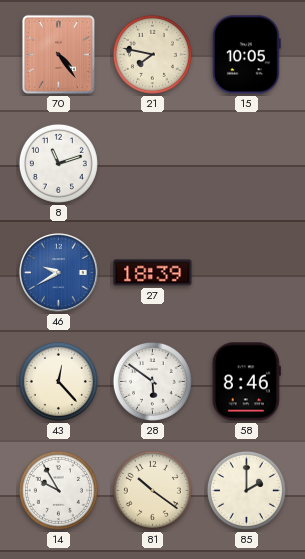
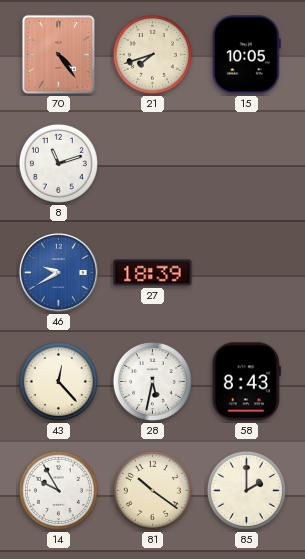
21: 7:47 -> 7:42
28: 5:51 -> 5:32
58: 8:46 -> 8:43
